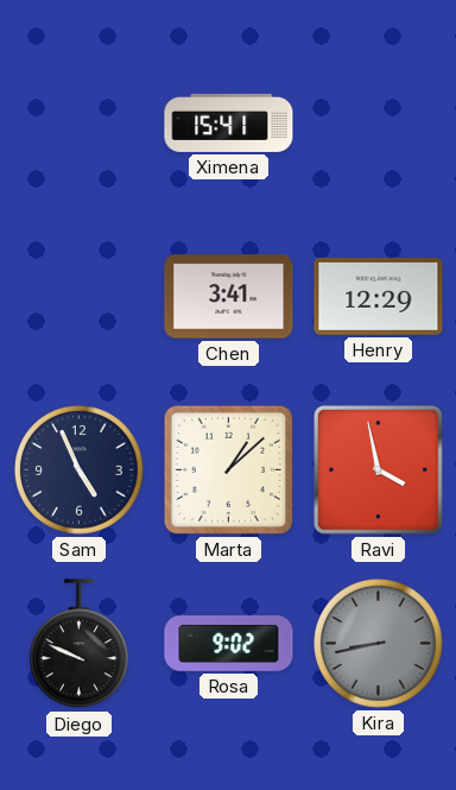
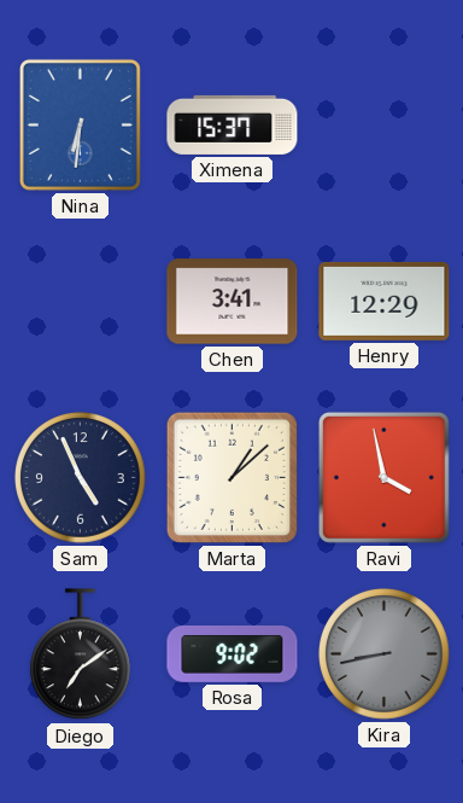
Nina: none -> 6:31
Ximena: 15:41 -> 15:37
Diego: 9:49 -> 7:09
